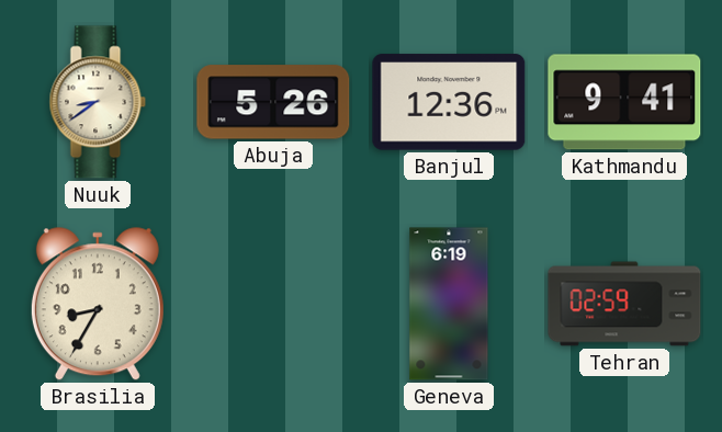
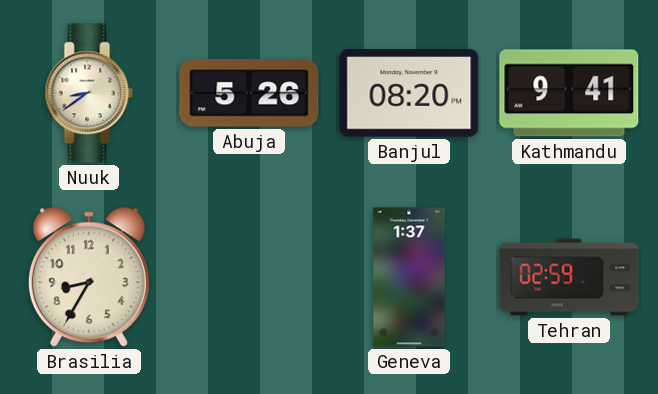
Banjul: 12:36 -> 08:20
Geneva: 6:19 -> 1:37
